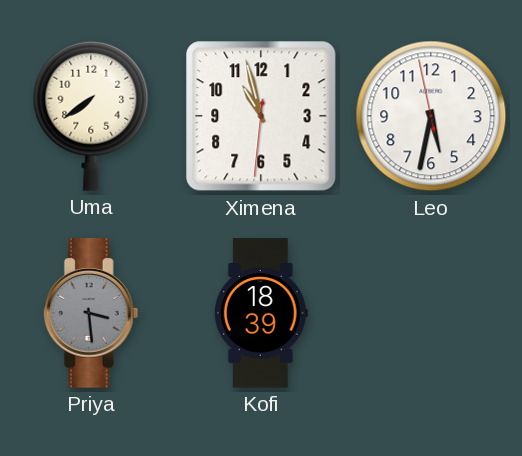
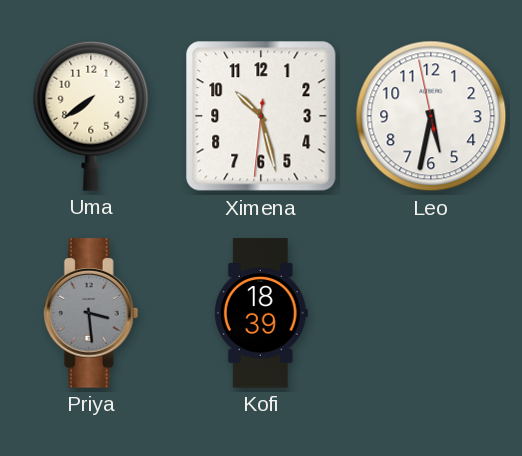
Ximena: 10:57 -> 10:27
